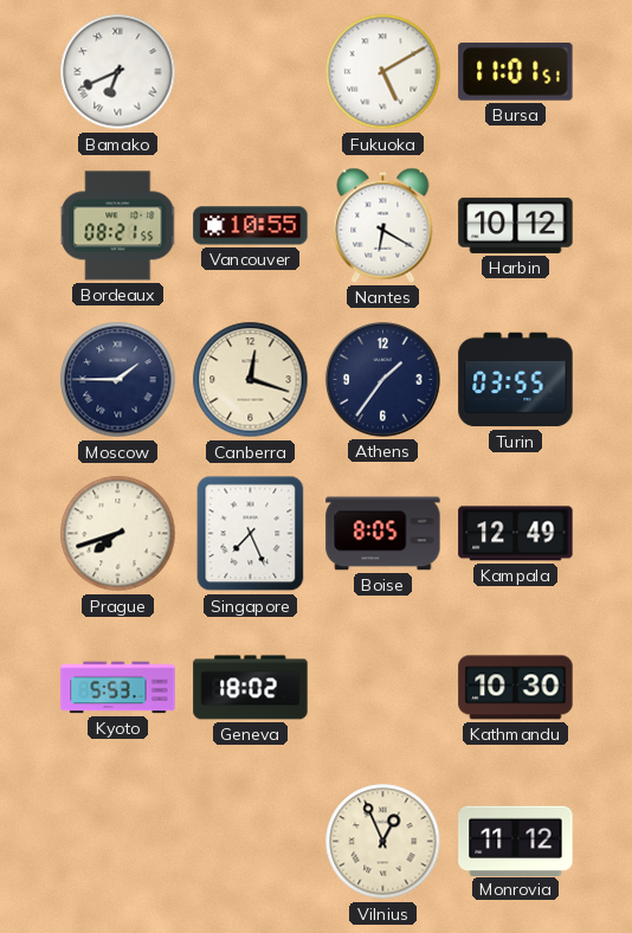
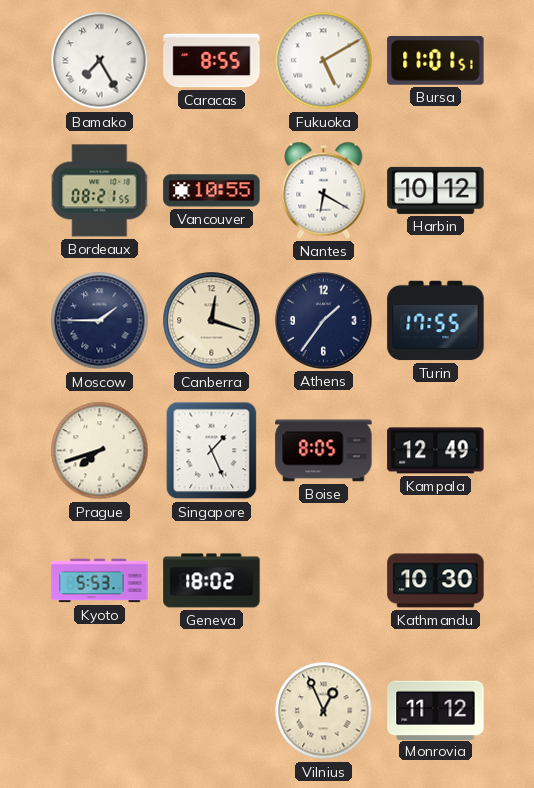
Bamako: 6:41 -> 7:25
Caracas: none -> 8:55
Turin: 03:55 -> 17:55
Singapore: 7:26 -> 1:26
